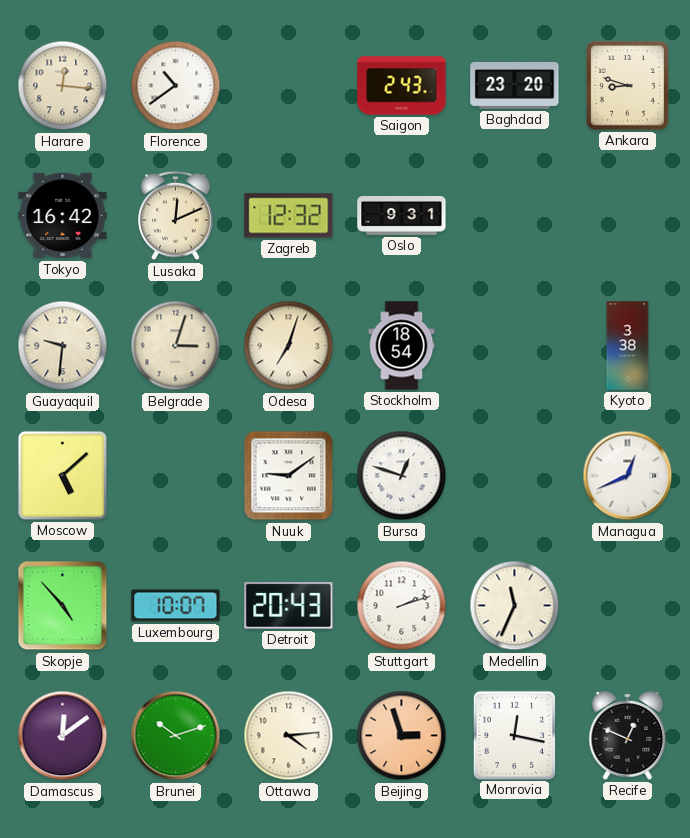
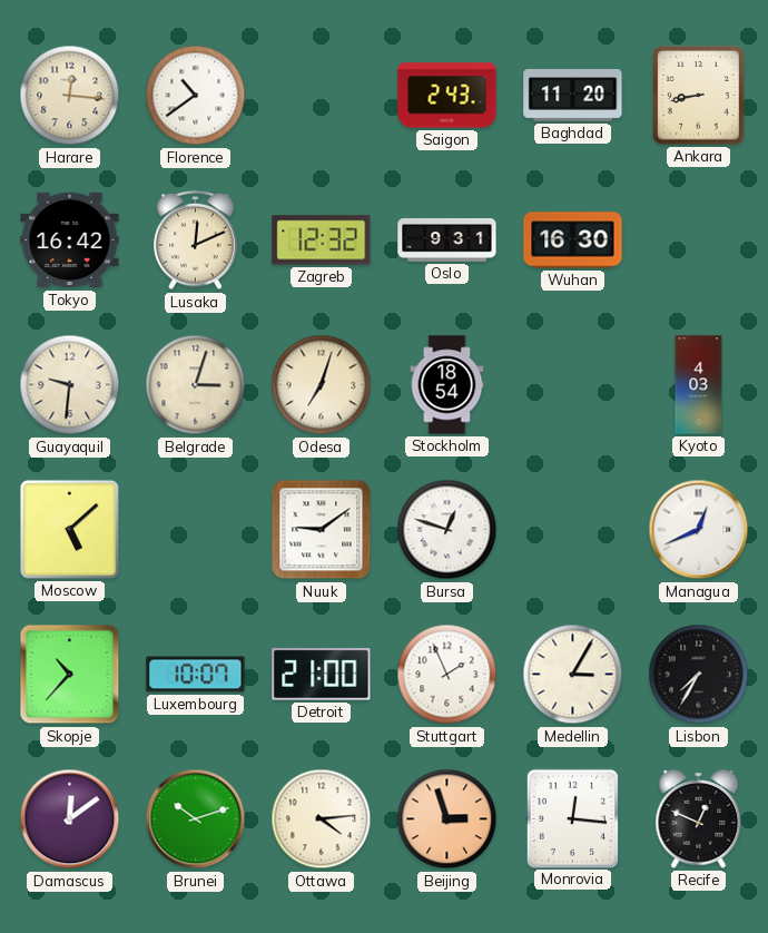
Baghdad: 23:20 -> 11:20
Ankara: 8:48 -> 8:43
Wuhan: none -> 16:30
Kyoto: 3:38 -> 4:03
Skopje: 4:53 -> 10:37
Detroit: 20:43 -> 21:00
Stuttgart: 2:12 -> 1:56
Medellin: 11:34 -> 3:05
Lisbon: none -> 7:35
Monrovia: 12:17 -> 12:16
